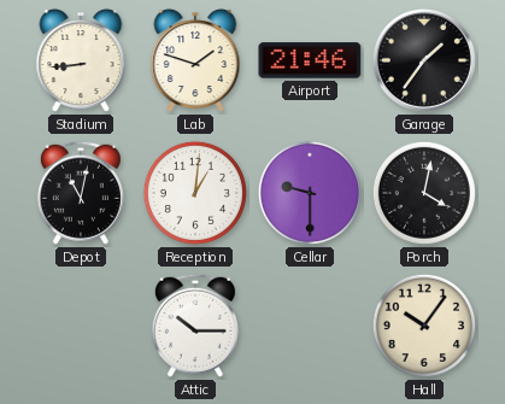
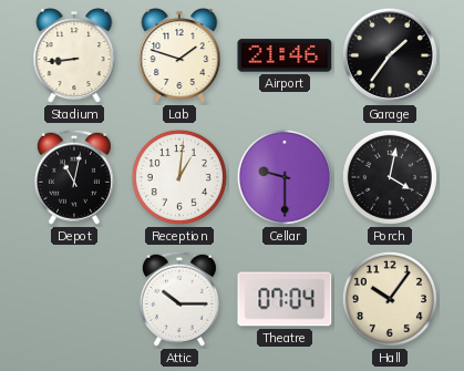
Theatre: none -> 07:04
